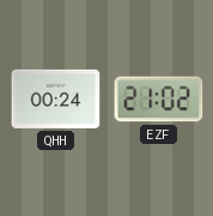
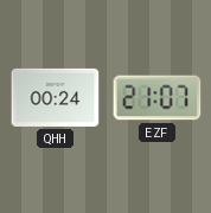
EZF: 21:02 -> 21:07
